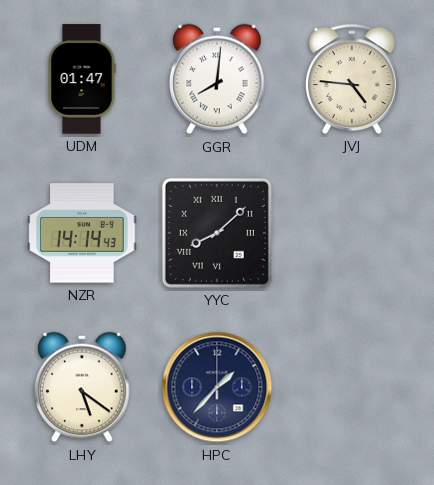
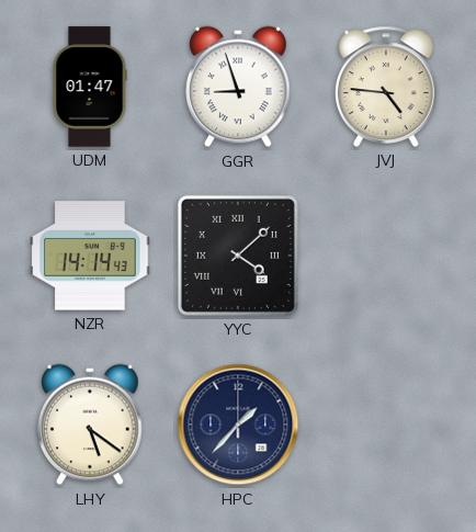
GGR: 8:01 -> 8:57
YYC: 8:08 -> 4:08
